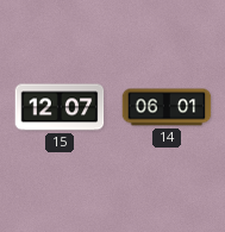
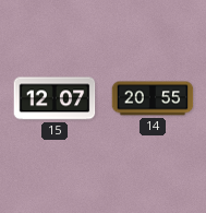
14: 06:01 -> 20:55
